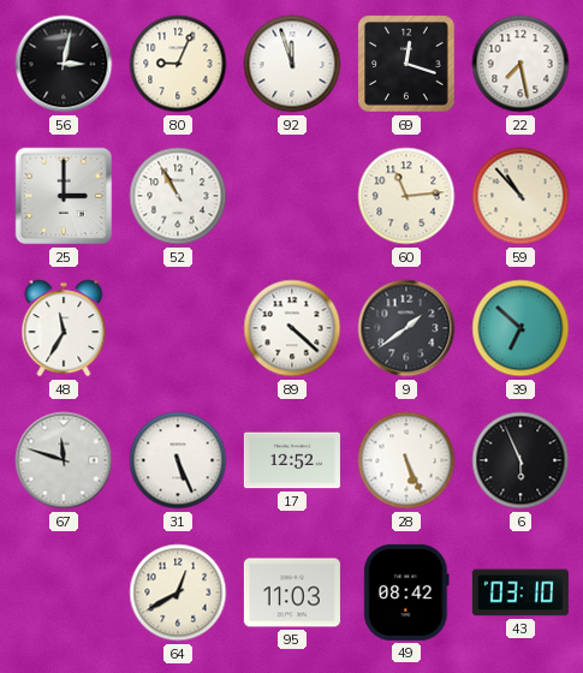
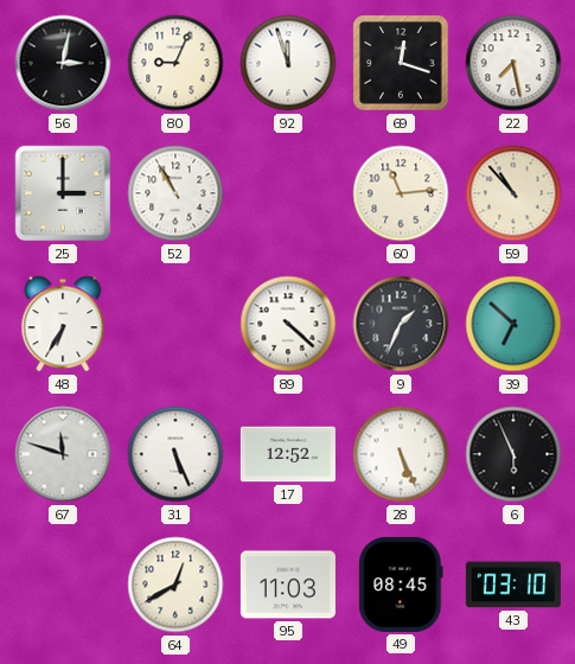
48: 11:35 -> 6:35
9: 1:39 -> 1:34
49: 08:42 -> 08:45
